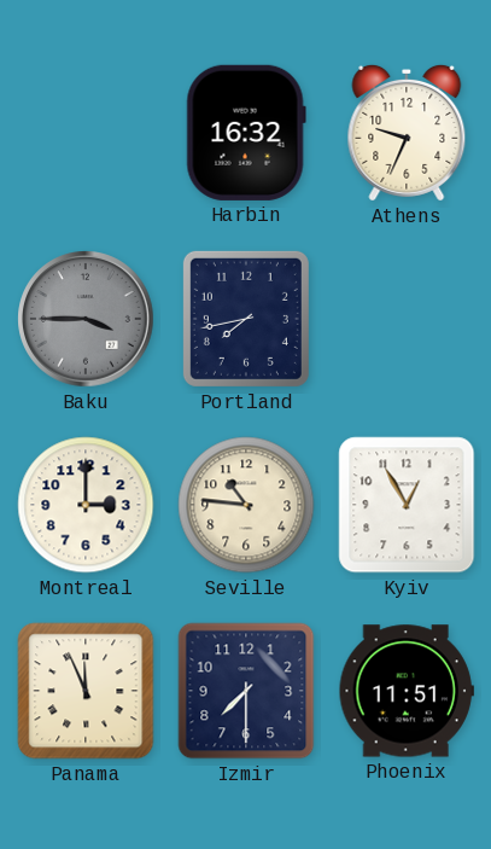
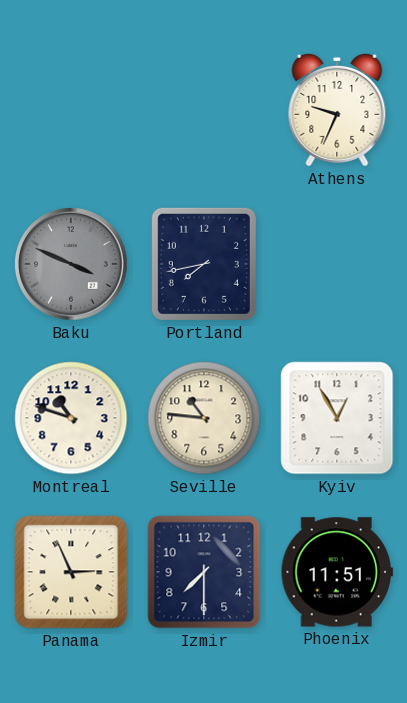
Harbin: 16:32 -> none
Baku: 3:45 -> 3:49
Montreal: 3:00 -> 10:48
Panama: 11:56 -> 2:56
